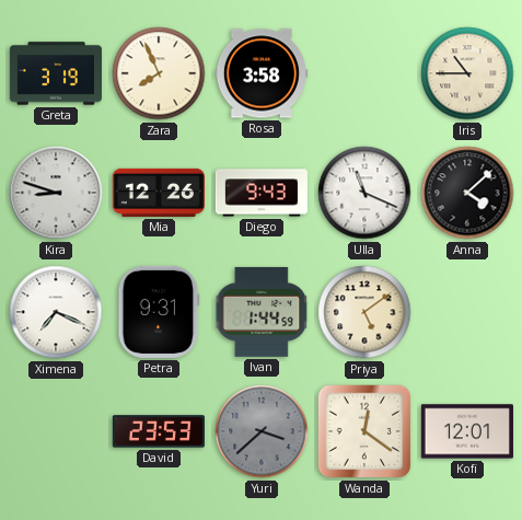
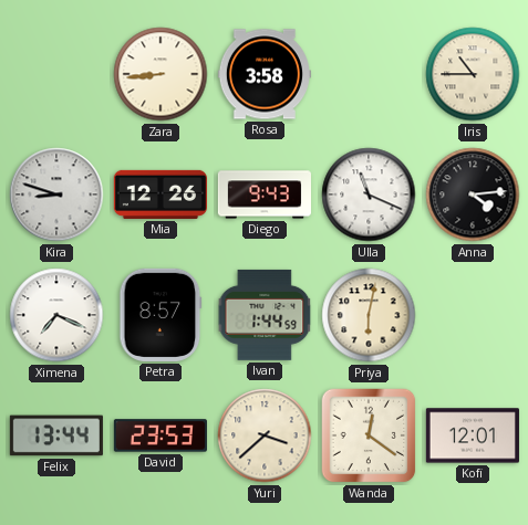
Greta: 3:19 -> none
Zara: 7:56 -> 8:44
Anna: 4:08 -> 4:14
Petra: 9:31 -> 8:57
Priya: 5:09 -> 6:02
Felix: none -> 13:44
Yuri dial: grey -> cream
